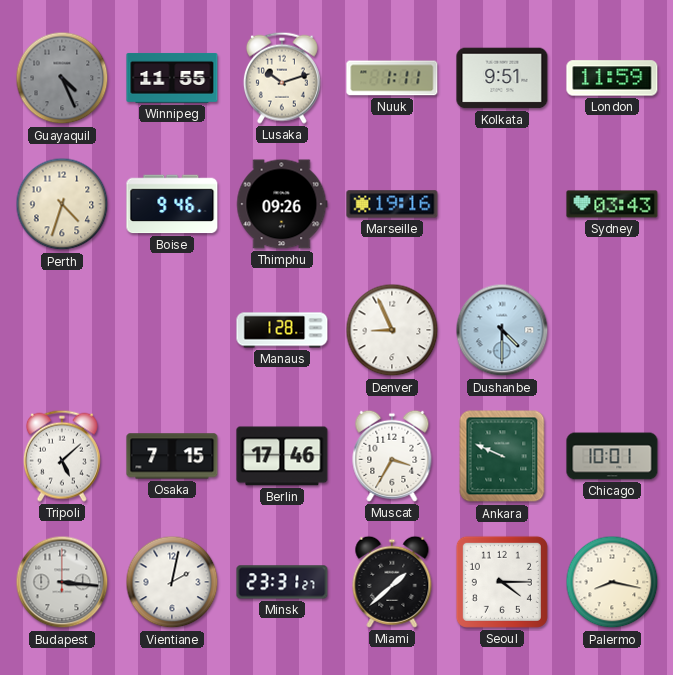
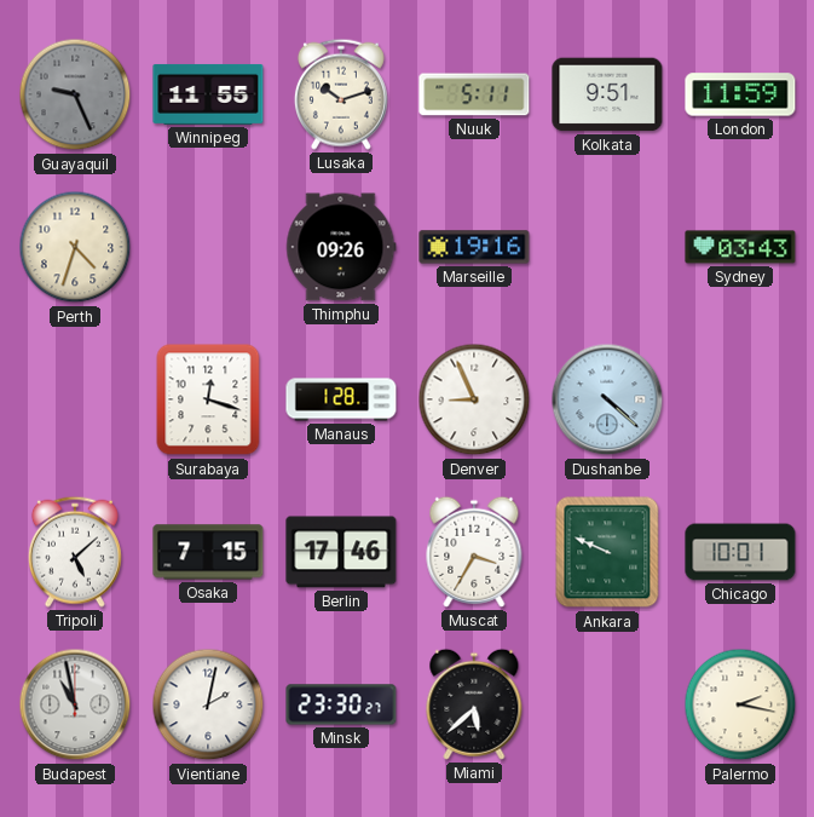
Guayaquil: 4:26 -> 9:26
Nuuk: 1:11 -> 5:11
Boise: 9:46 -> none
Surabaya: none -> 12:18
Dushanbe: 4:30 -> 4:22
Budapest: 3:16 -> 10:58
Minsk: 23:31 -> 23:30
Miami: 1:38 -> 5:38
Seoul: 4:15 -> none
Palermo: 8:17 -> 2:17
